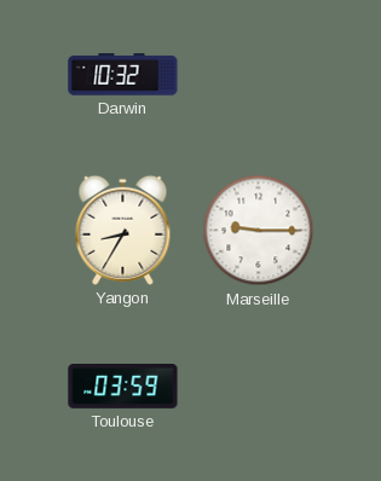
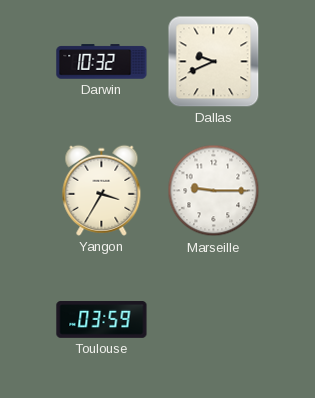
Dallas: none -> 9:41
Yangon: 8:35 -> 3:35
